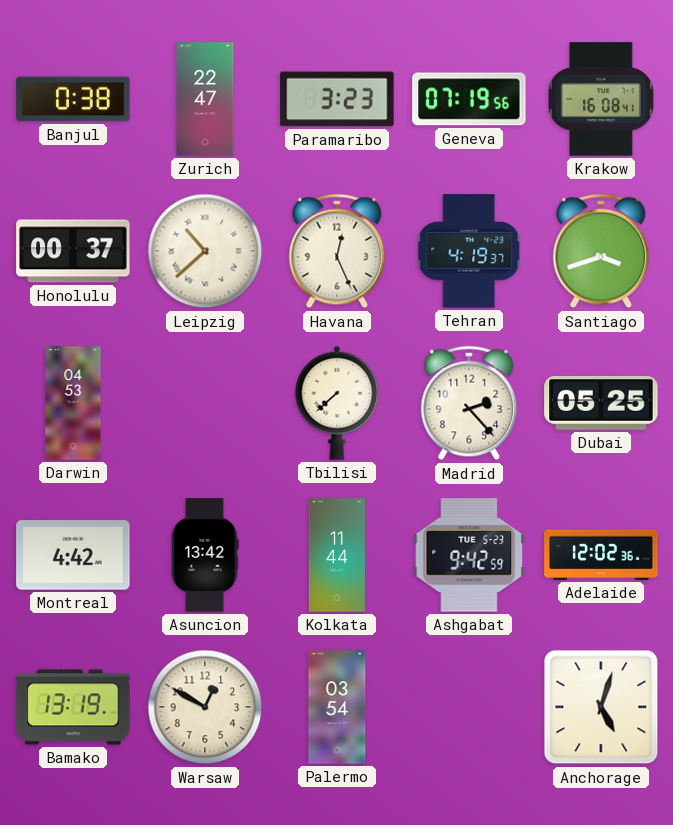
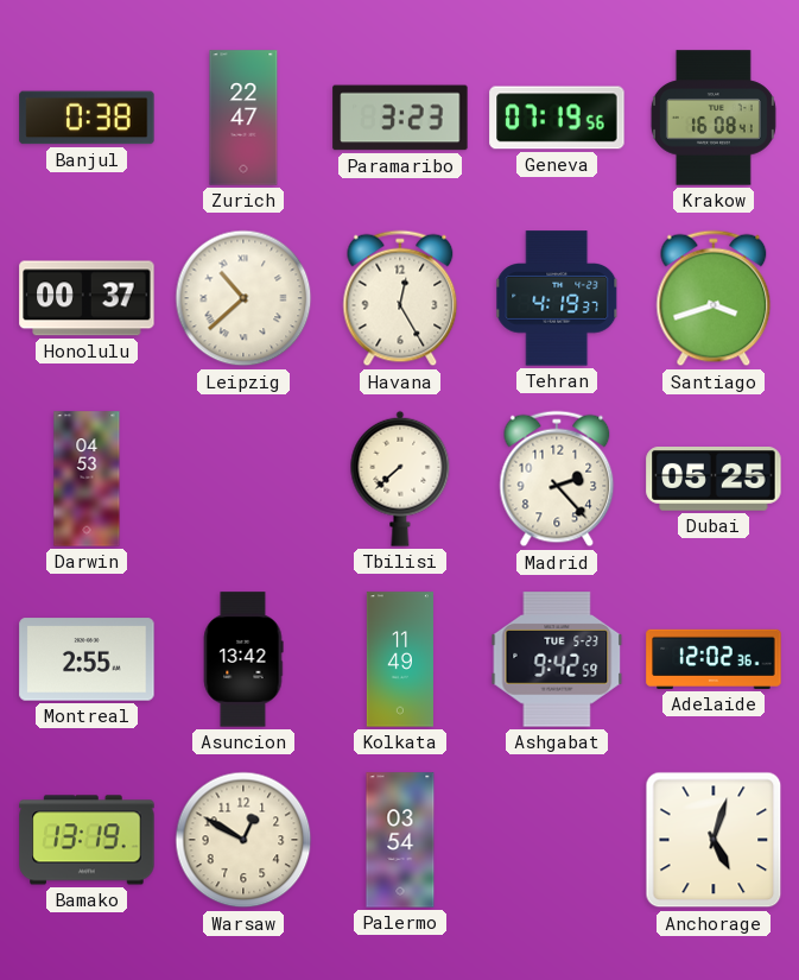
Havana: 12:26 -> 12:25
Montreal: 4:42 -> 2:55
Kolkata: 11:44 -> 11:49
